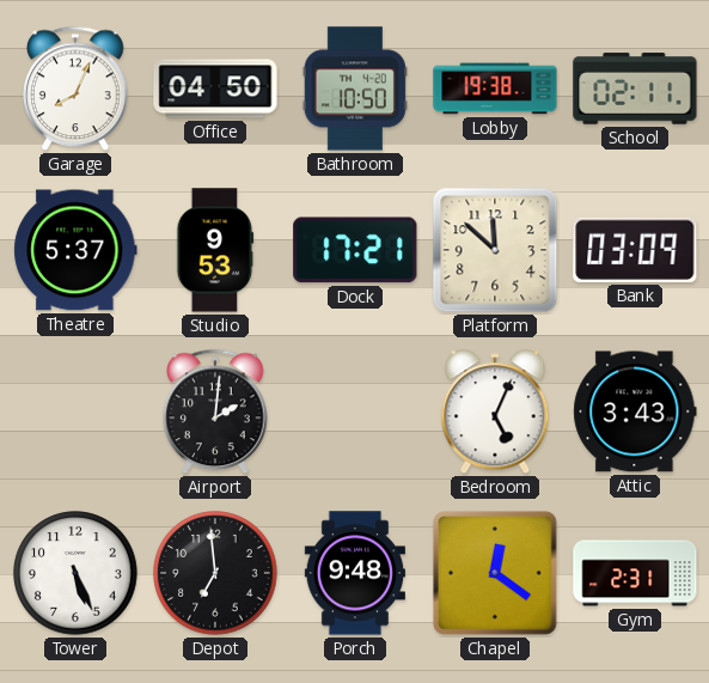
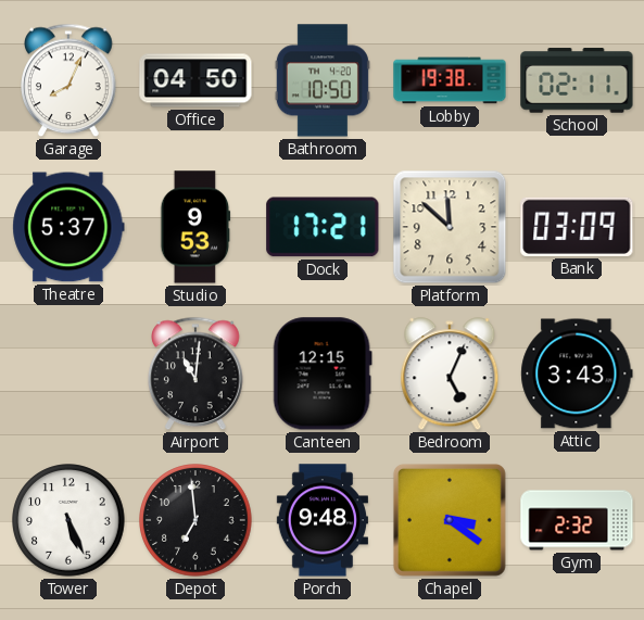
Airport: 2:01 -> 11:01
Canteen: none -> 12:15
Chapel: 12:21 -> 3:21
Gym: 2:31 -> 2:32
